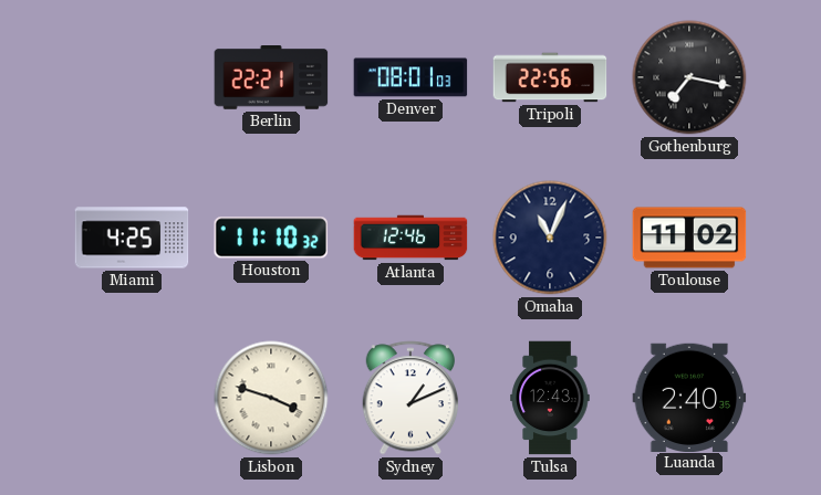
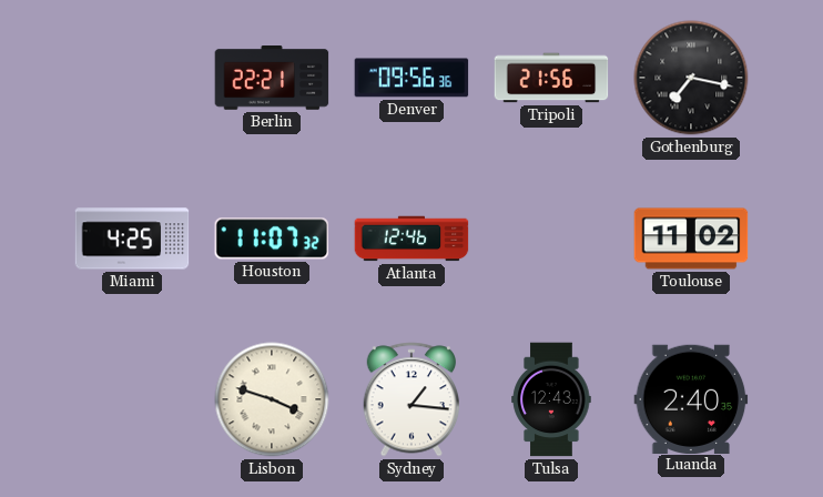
Denver: 08:01 -> 09:56
Tripoli: 22:56 -> 21:56
Houston: 11:10 -> 11:07
Omaha: 11:04 -> none
Sydney: 1:11 -> 1:16
